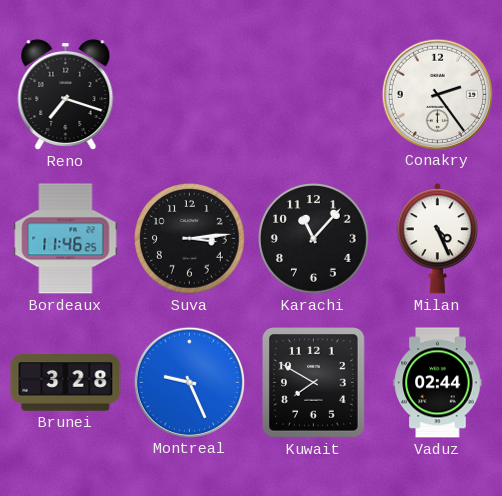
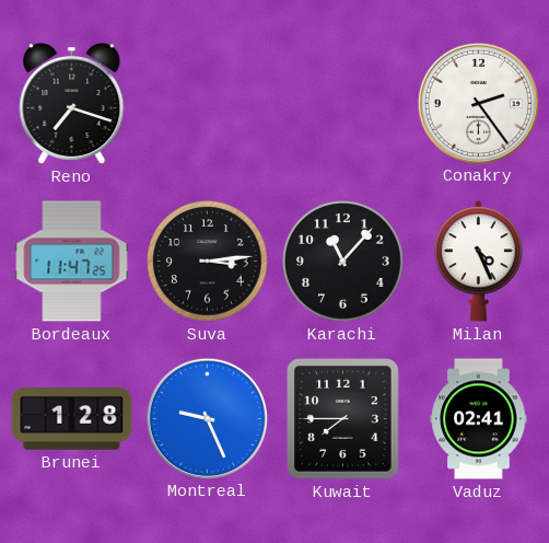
Bordeaux: 11:46 -> 11:47
Brunei: 3:28 -> 1:28
Kuwait: 7:50 -> 7:45
Vaduz: 02:44 -> 02:41
